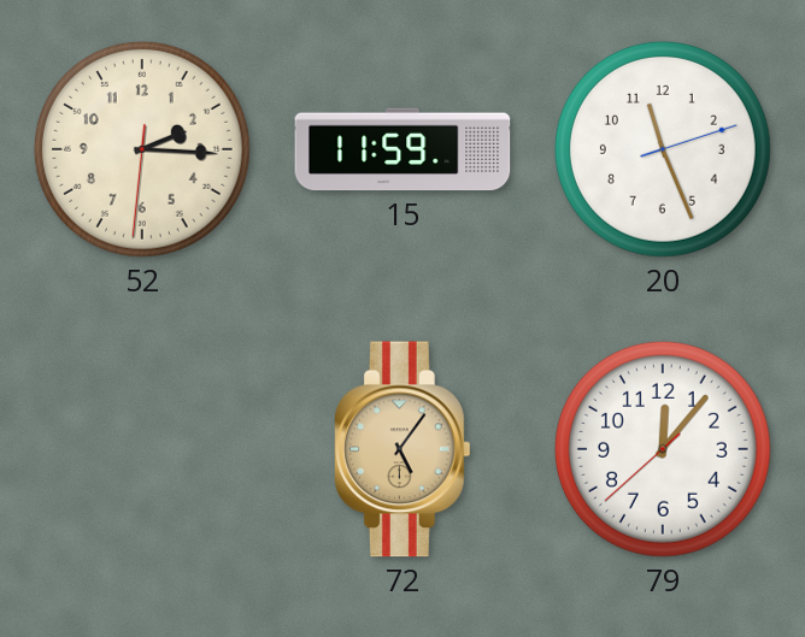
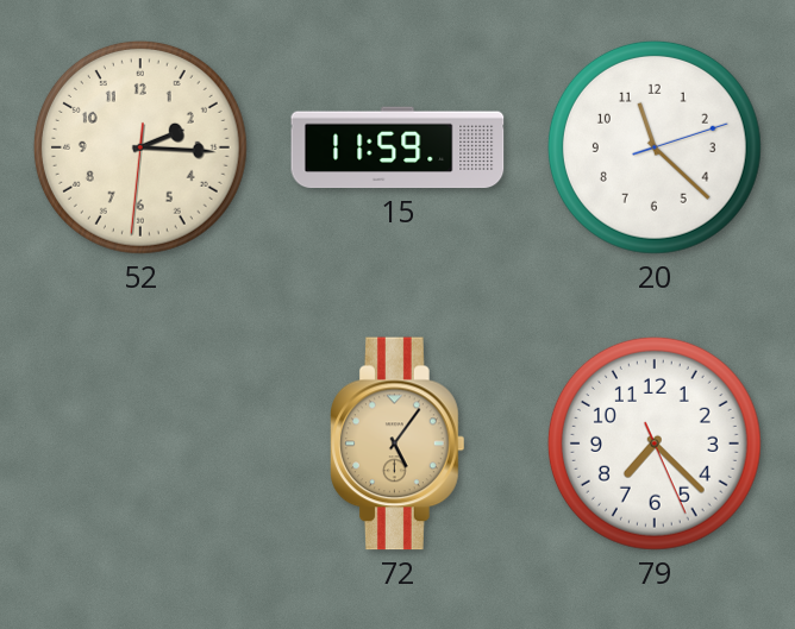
20: 11:26 -> 11:22
79: 12:06 -> 7:22
